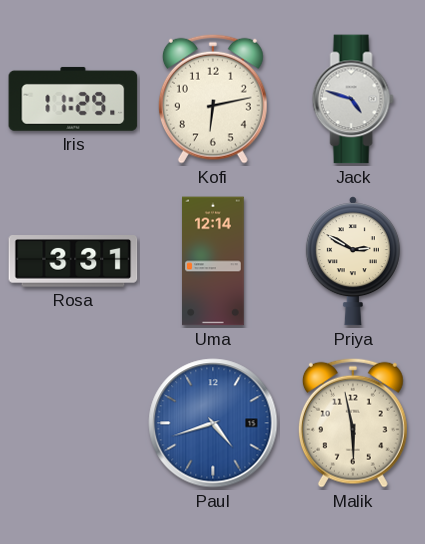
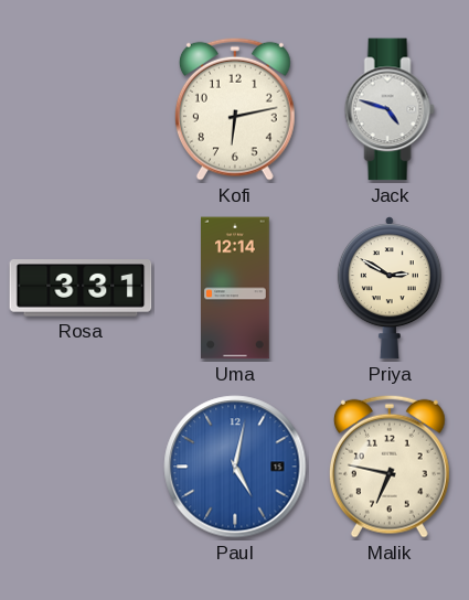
Iris: 11:29 -> none
Paul: 4:42 -> 5:02
Malik: 5:58 -> 6:47
